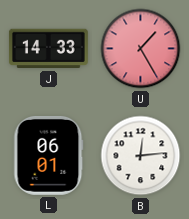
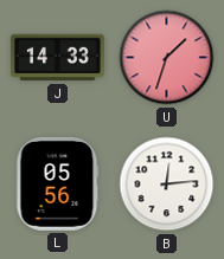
U: 1:25 -> 1:33
L: 06:01 -> 05:56
